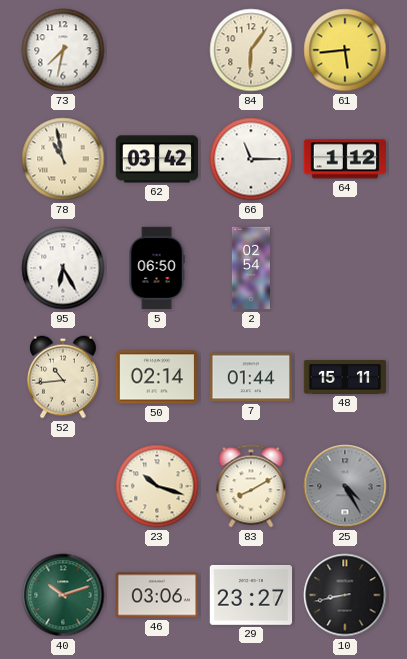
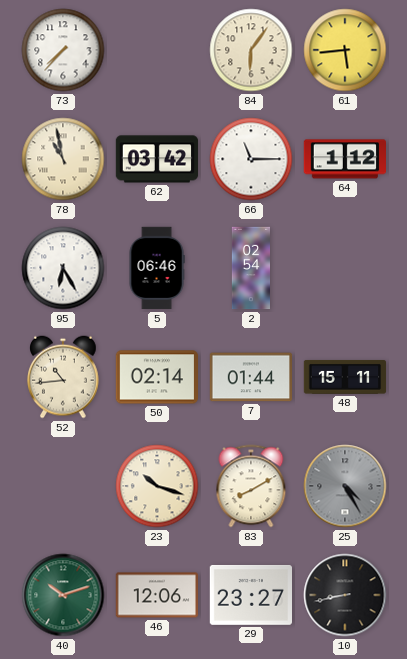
73: 7:32 -> 7:37
5: 06:50 -> 06:46
46: 03:06 -> 12:06
